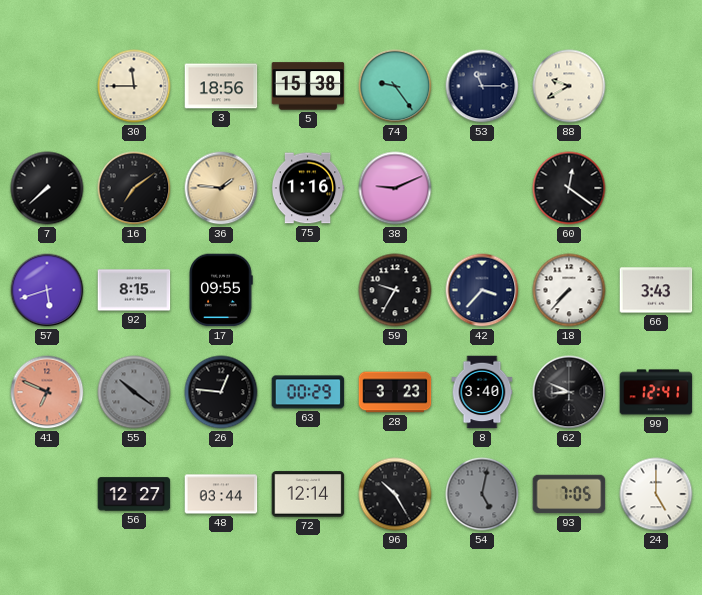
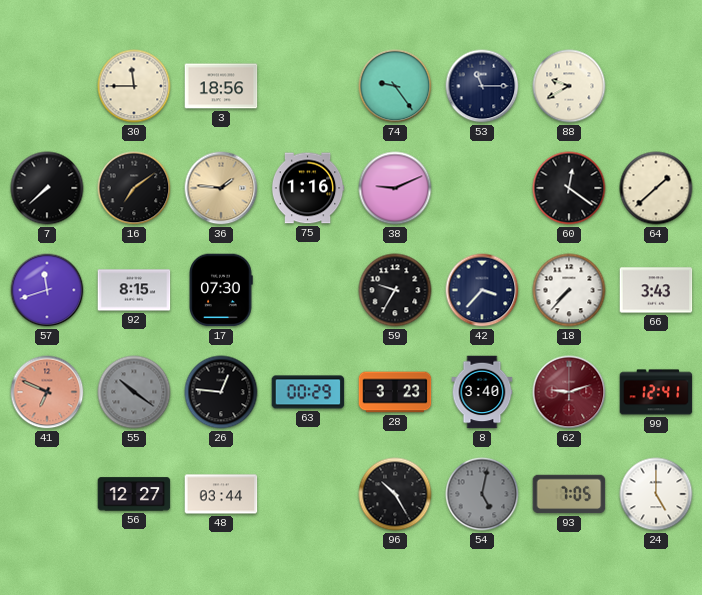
5: 15:38 -> none
64: none -> 1:38
57: 5:42 -> 11:42
17: 09:55 -> 07:30
62: 8:49 -> 9:12
62 dial: black -> burgundy
72: 12:14 -> none
